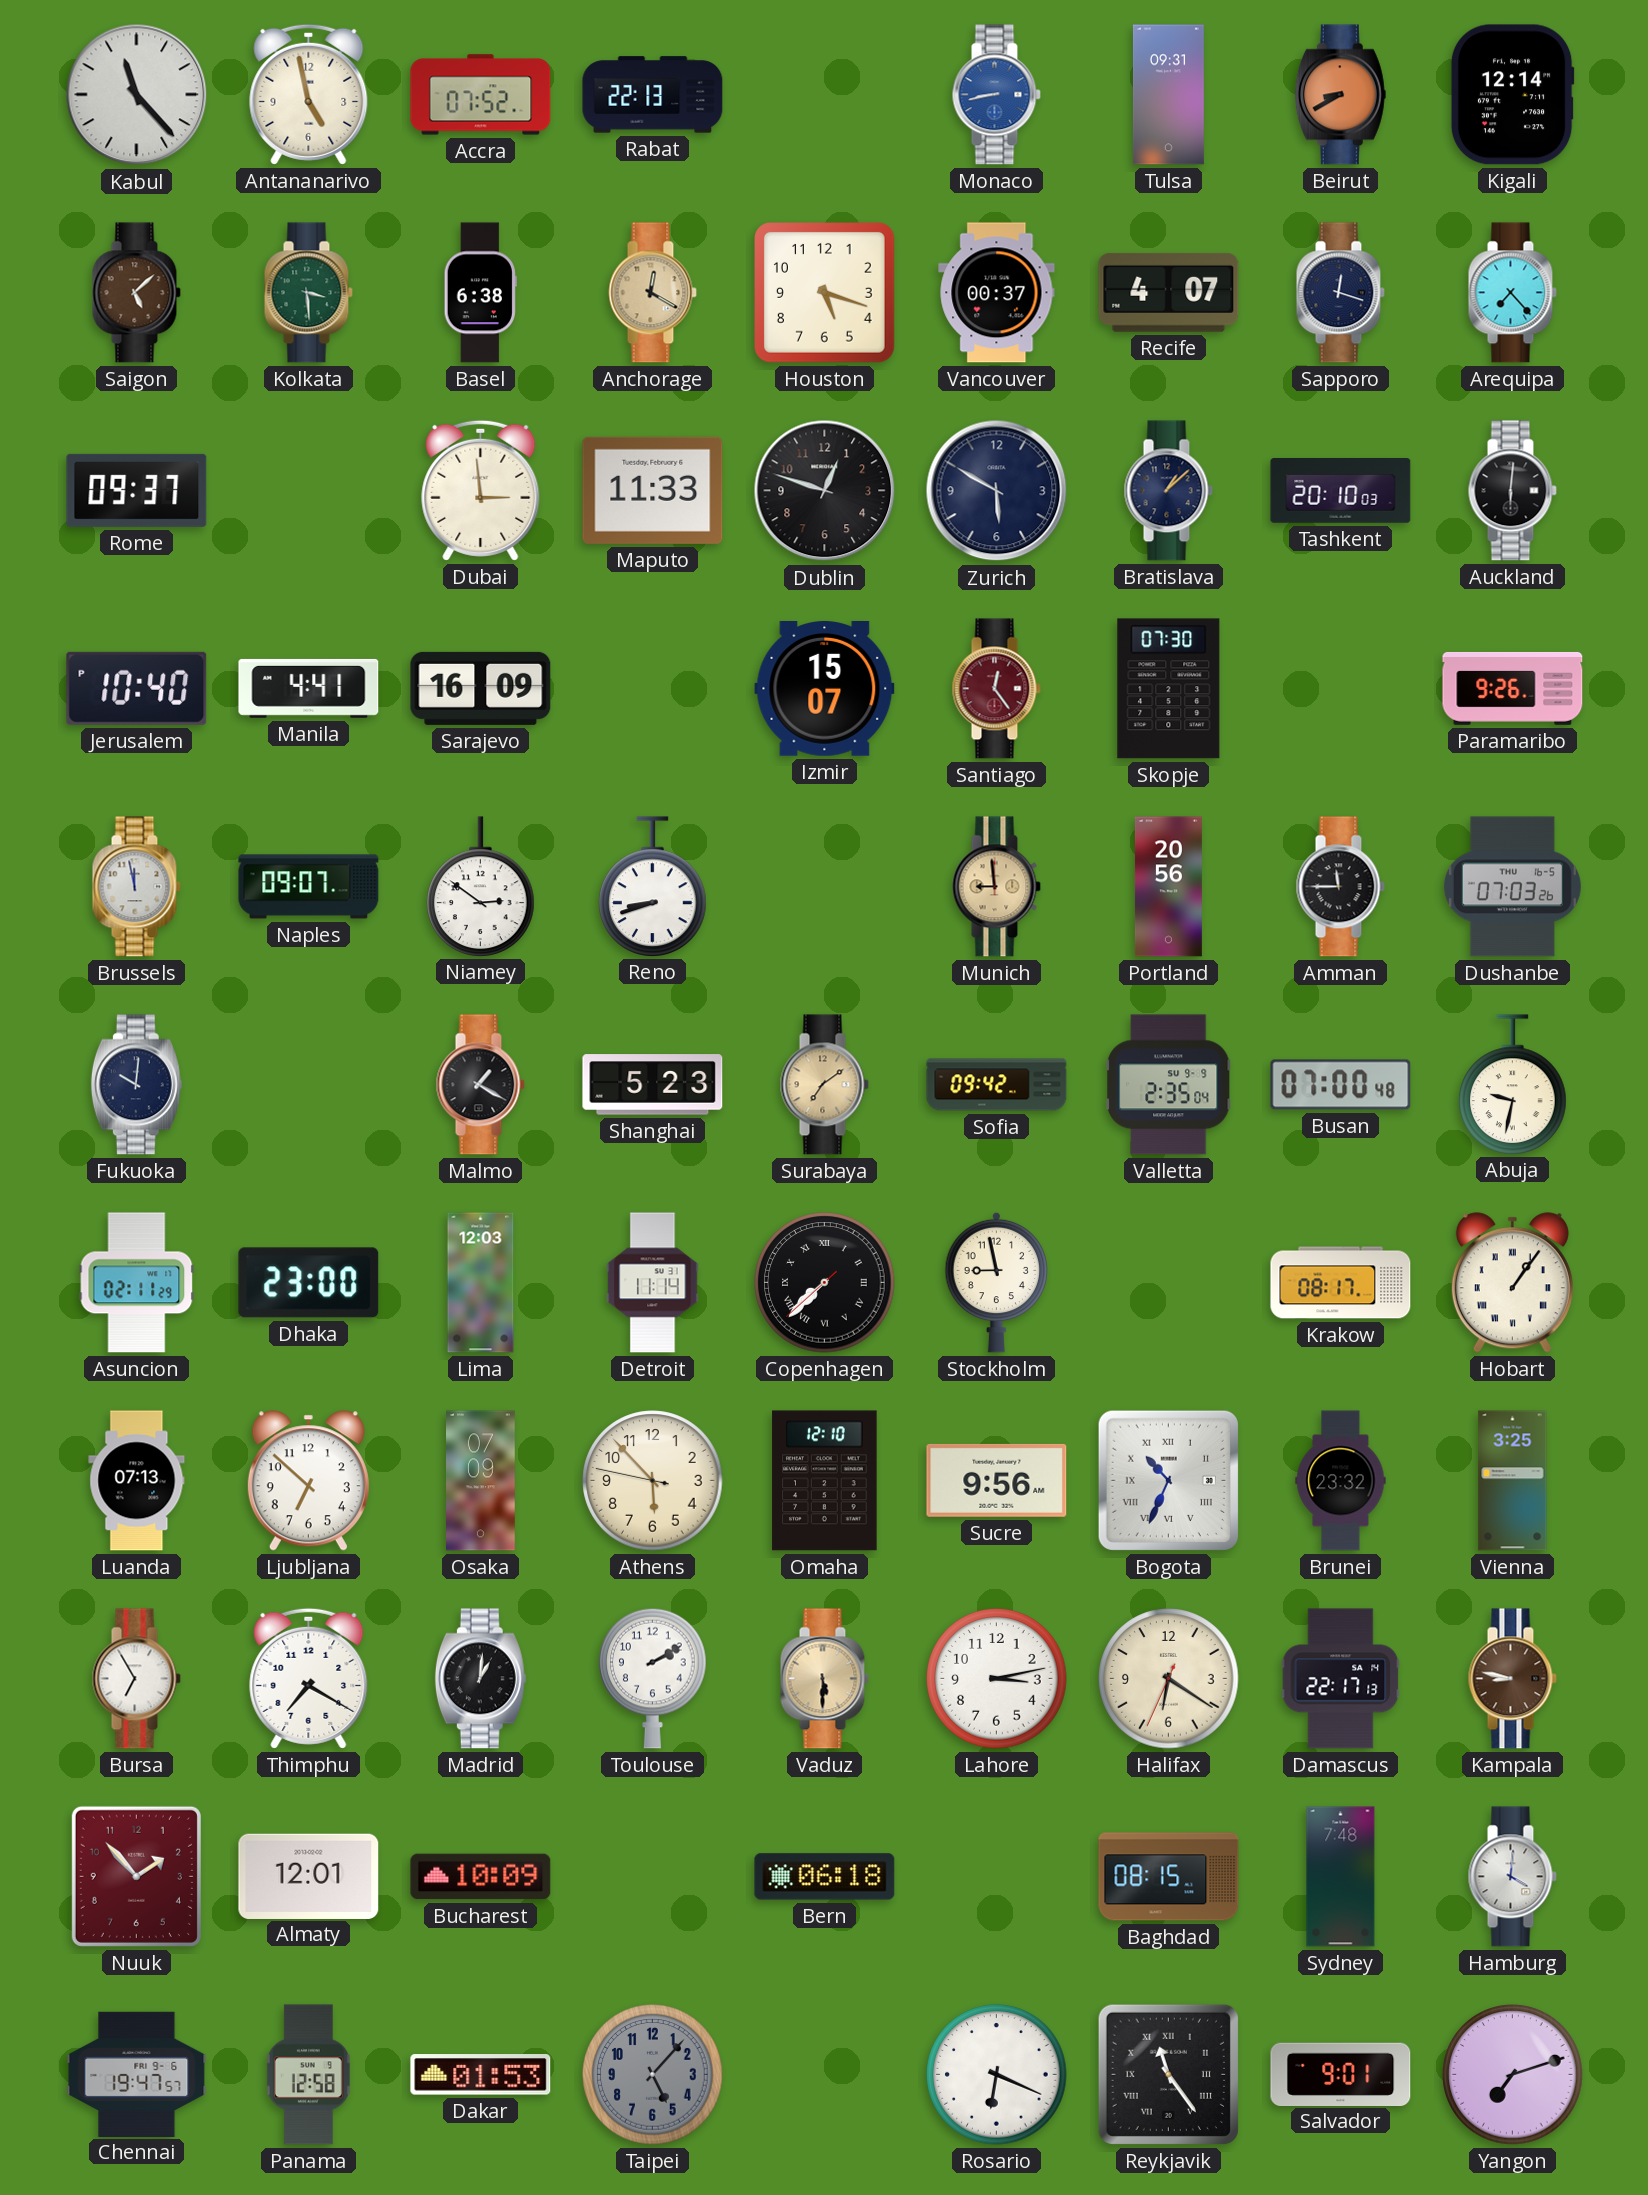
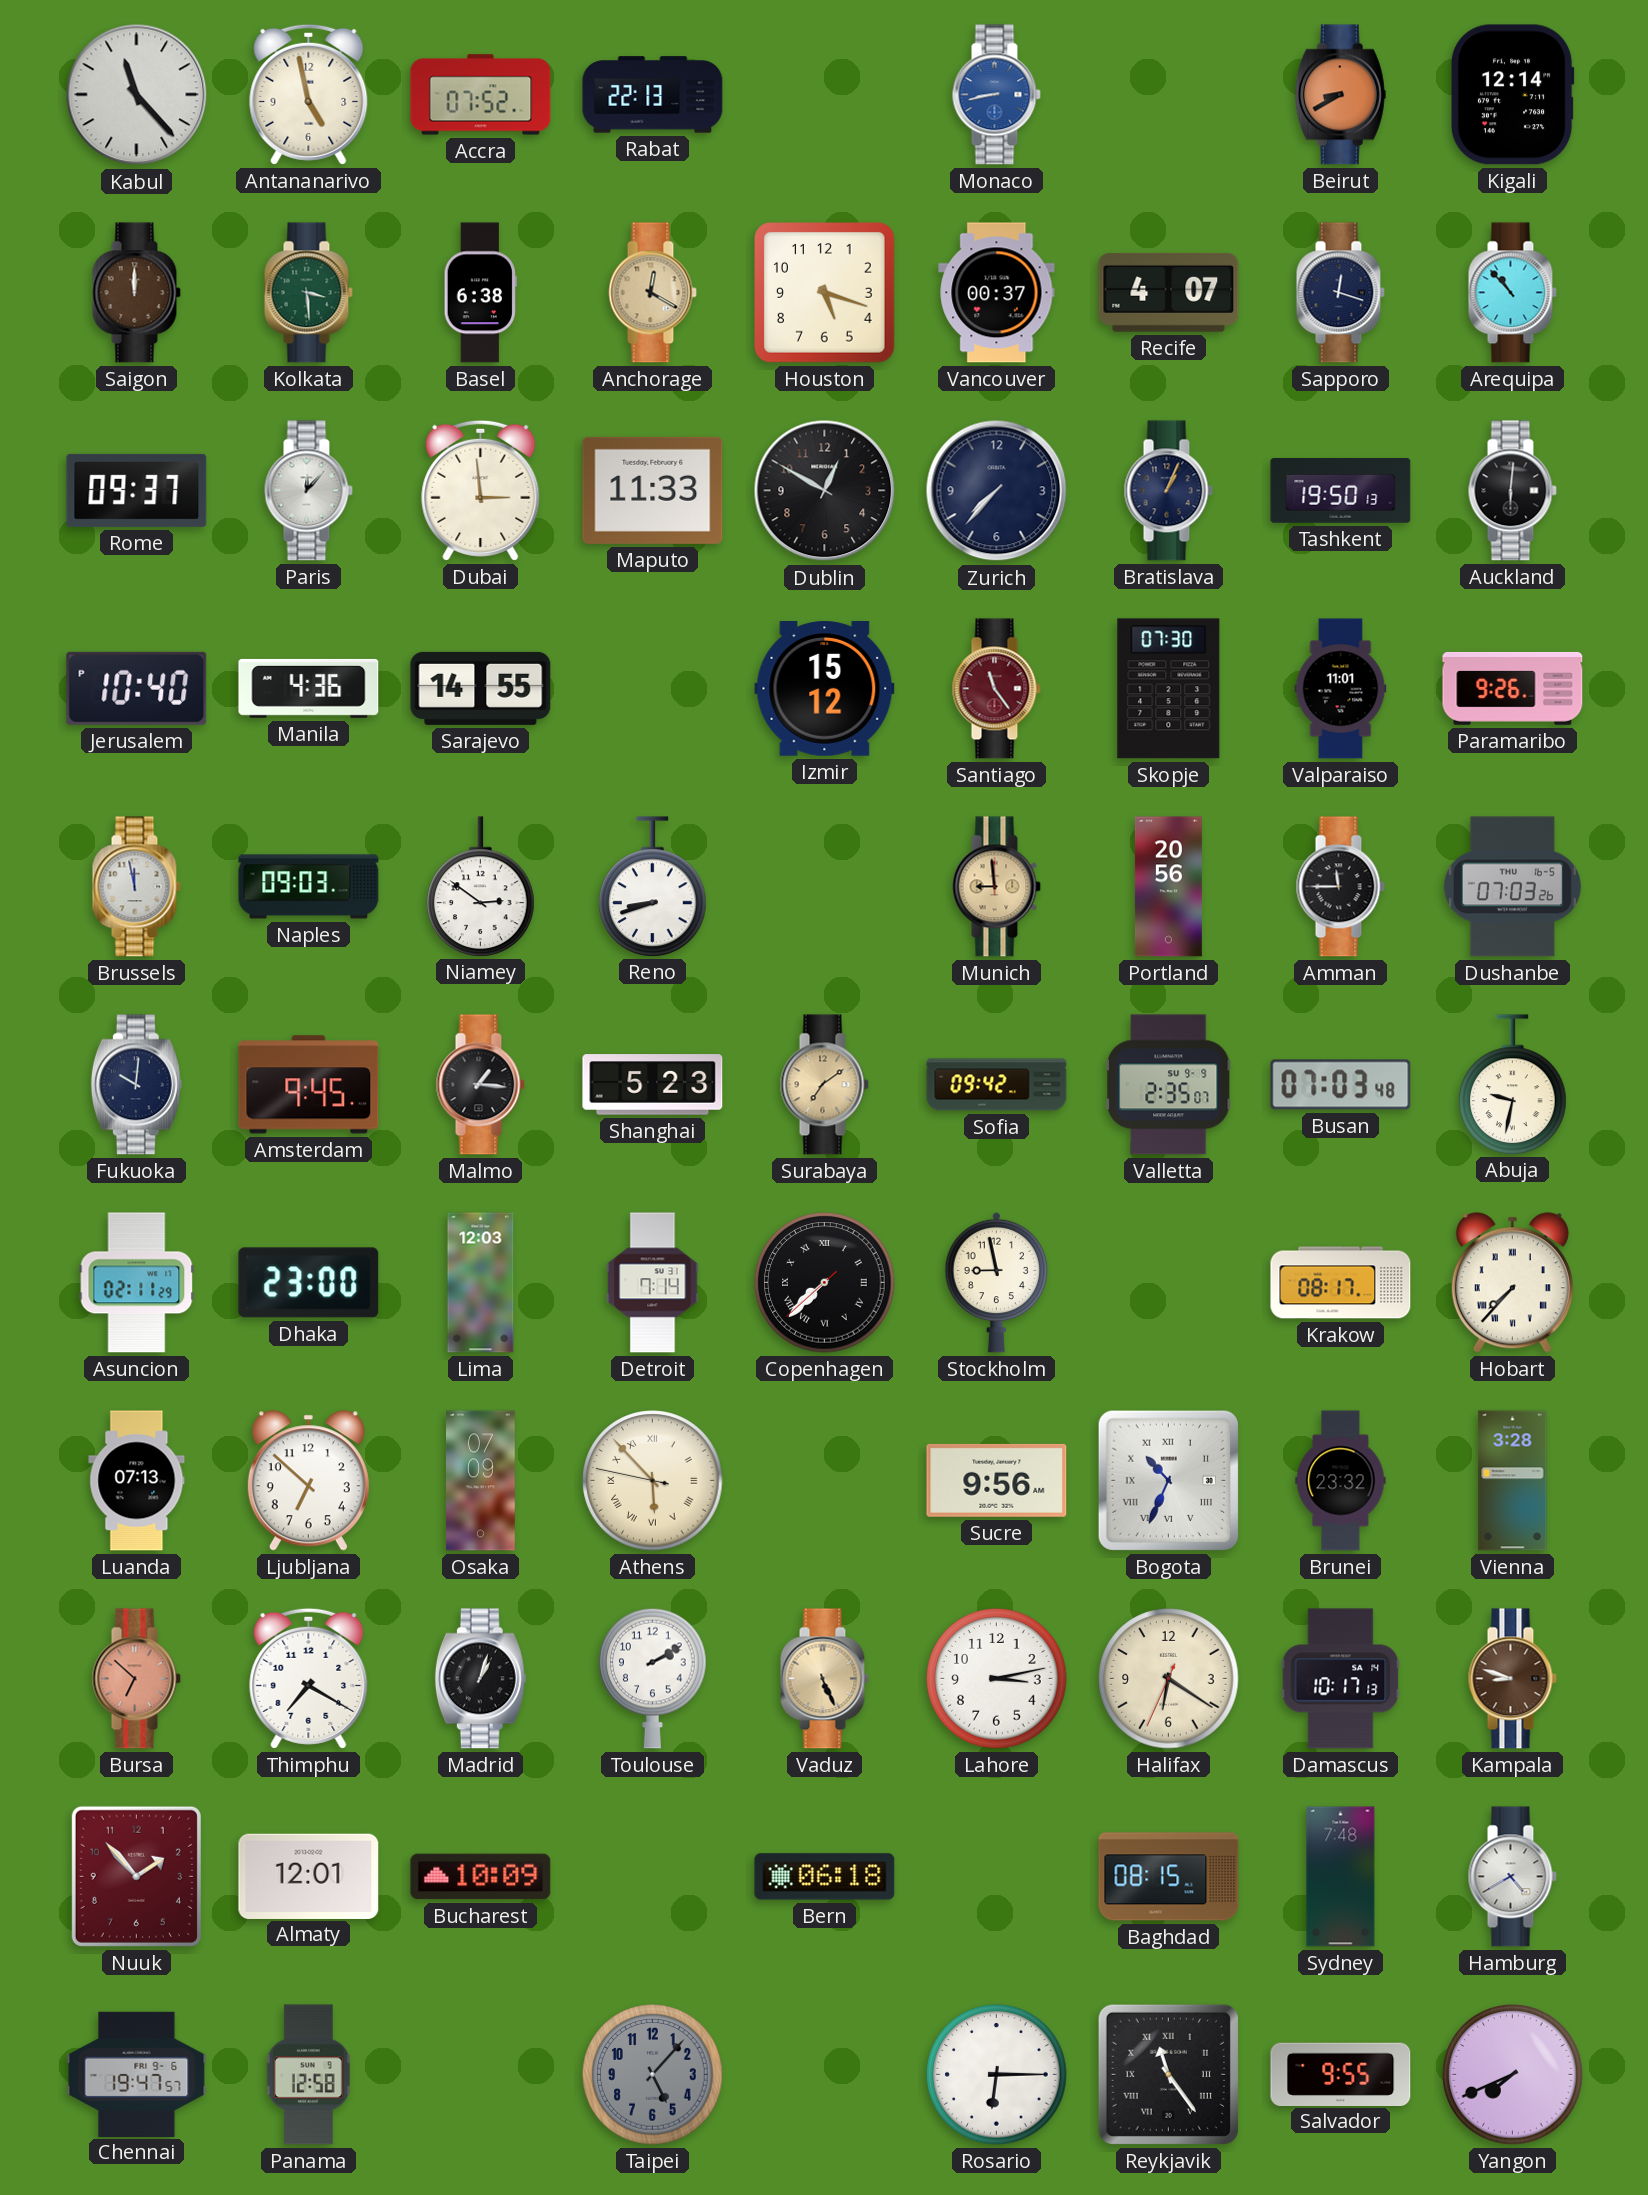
Tulsa: 09:31 -> none
Saigon: 5:08 -> 12:00
Arequipa: 7:23 -> 10:53
Paris: none -> 12:07
Dublin: 12:48 -> 12:50
Zurich: 5:50 -> 7:37
Bratislava: 1:08 -> 1:04
Tashkent: 20:10 -> 19:50
Manila: 4:41 -> 4:36
Sarajevo: 16:09 -> 14:55
Izmir: 15:07 -> 15:12
Santiago: 12:24 -> 11:24
Valparaiso: none -> 11:01
Naples: 09:07 -> 09:03
Amsterdam: none -> 9:45
Malmo: 1:20 -> 1:16
Valletta: 2:35:04 -> 2:35:07
Busan: 07:00 -> 07:03
Detroit: 11:14 -> 7:14
Hobart: 1:06 -> 7:37
Athens numerals: Arabic -> Roman
Omaha: 12:10 -> none
Vienna: 3:25 -> 3:28
Bursa: 6:55 -> 6:52
Bursa dial: white -> salmon
Madrid: 1:01 -> 1:03
Vaduz: 5:30 -> 5:26
Damascus: 22:17 -> 10:17
Kampala: 8:47 -> 8:48
Hamburg: 4:01 -> 4:40
Dakar: 01:53 -> none
Rosario: 6:19 -> 6:15
Salvador: 9:01 -> 9:55
Yangon: 7:12 -> 7:41
